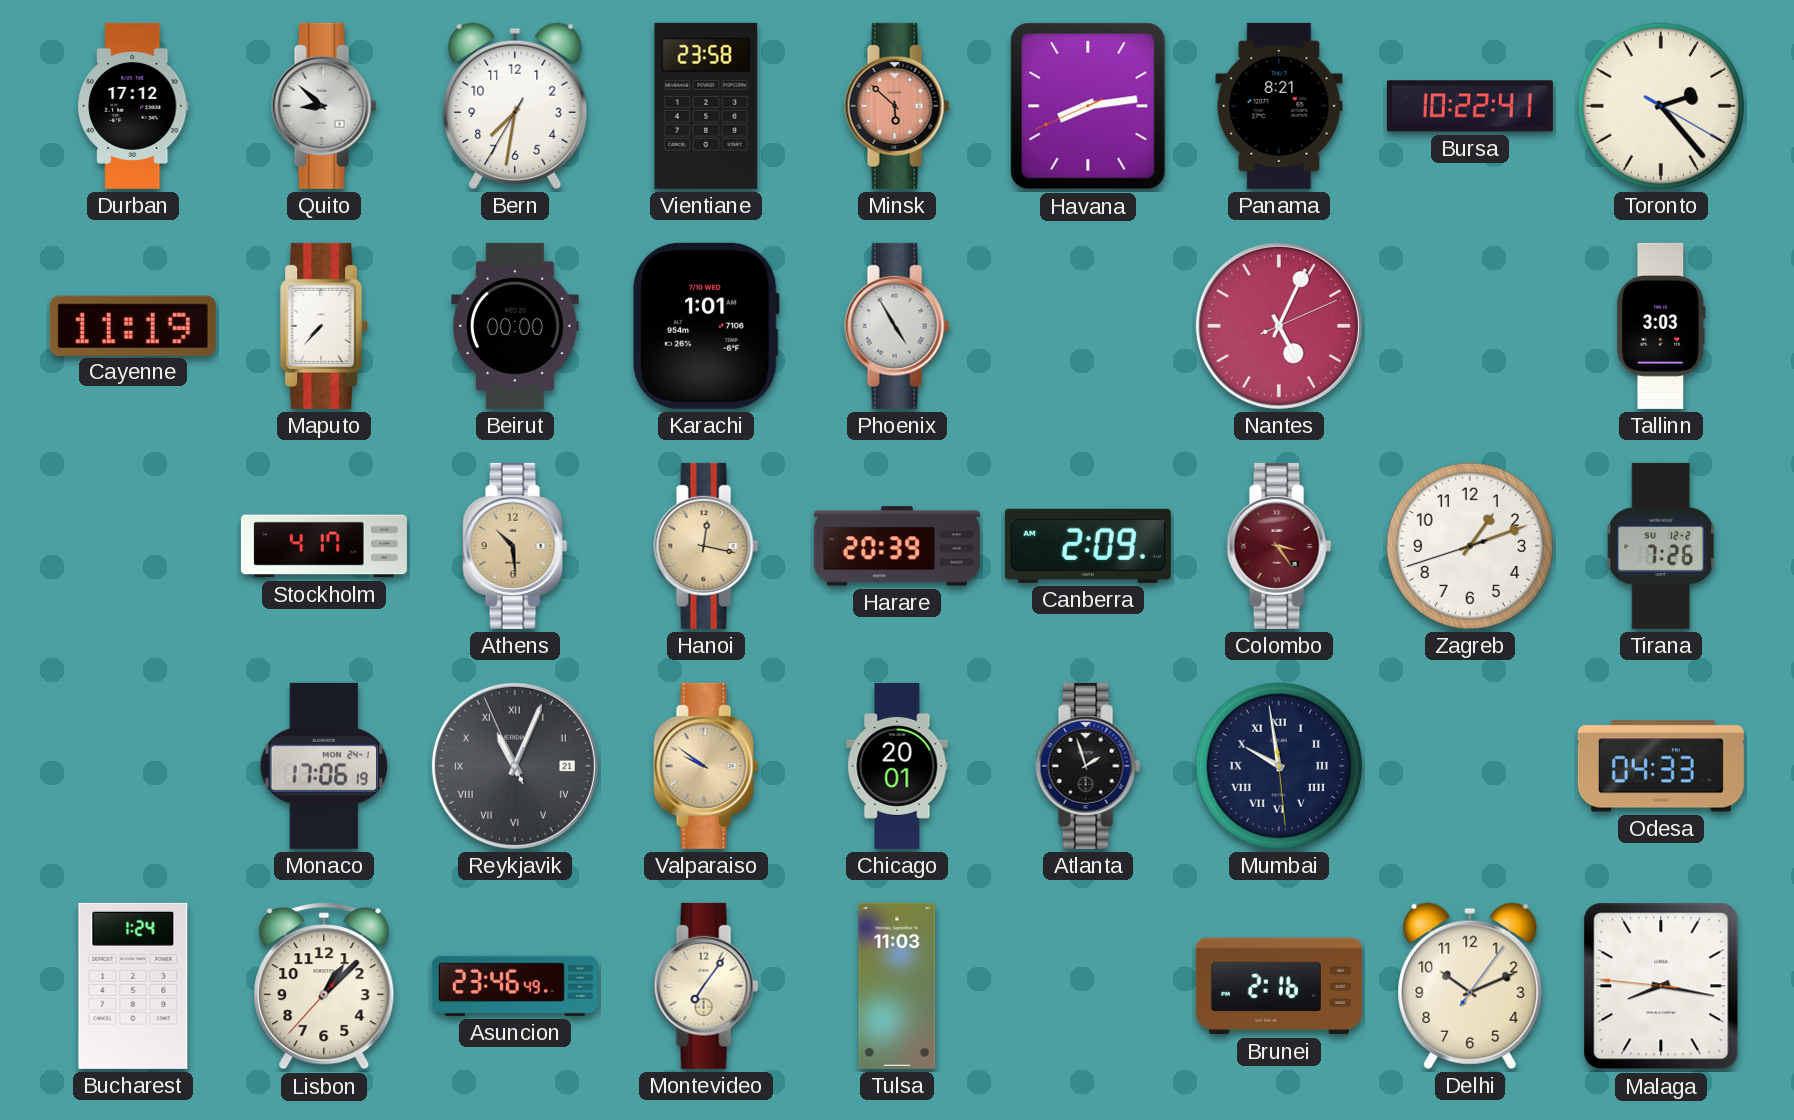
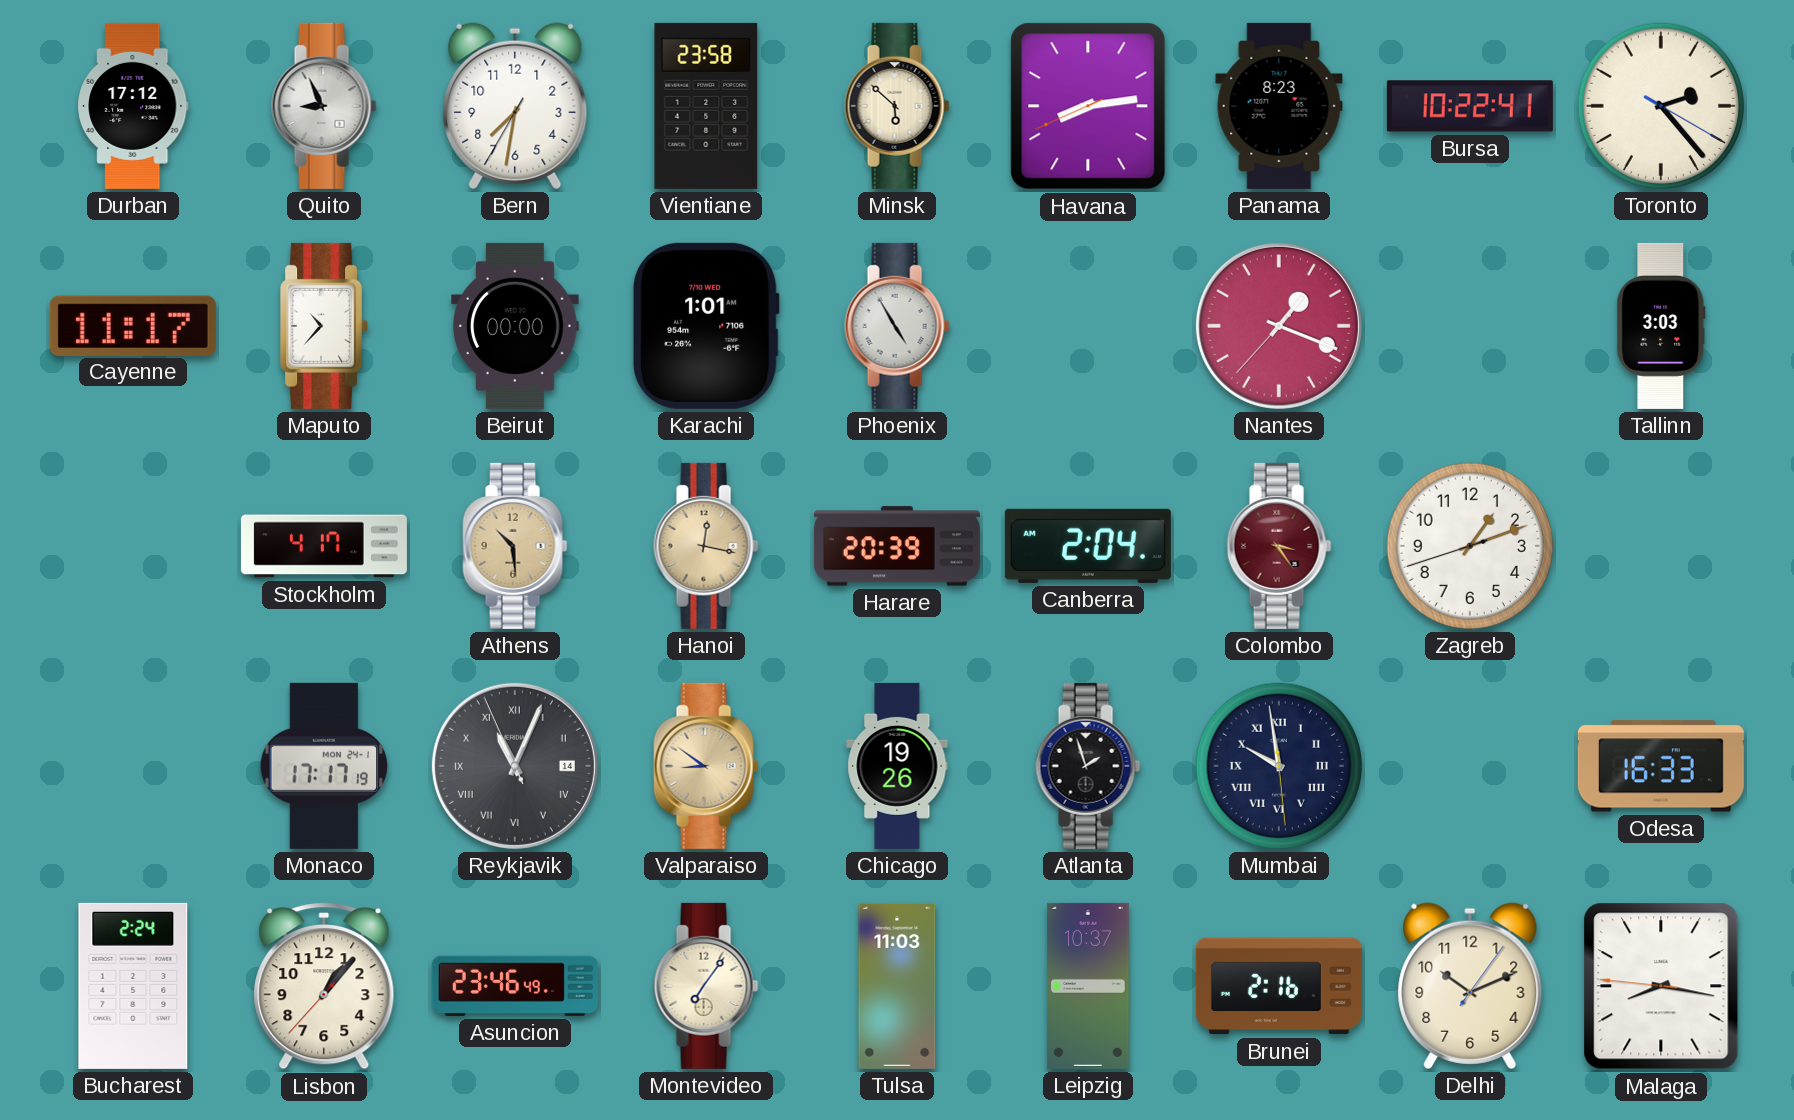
Quito: 8:52 -> 8:56
Minsk dial: salmon -> cream
Panama: 8:21 -> 8:23
Cayenne: 11:19 -> 11:17
Maputo: 7:37 -> 10:37
Nantes: 5:04 -> 1:18
Canberra: 2:09 -> 2:04
Tirana: 7:26 -> none
Monaco: 17:06 -> 17:17
Reykjavik date: 21 -> 14
Valparaiso: 9:51 -> 8:51
Chicago: 20:01 -> 19:26
Odesa: 04:33 -> 16:33
Bucharest: 1:24 -> 2:24
Lisbon: 1:07 -> 1:06
Leipzig: none -> 10:37
